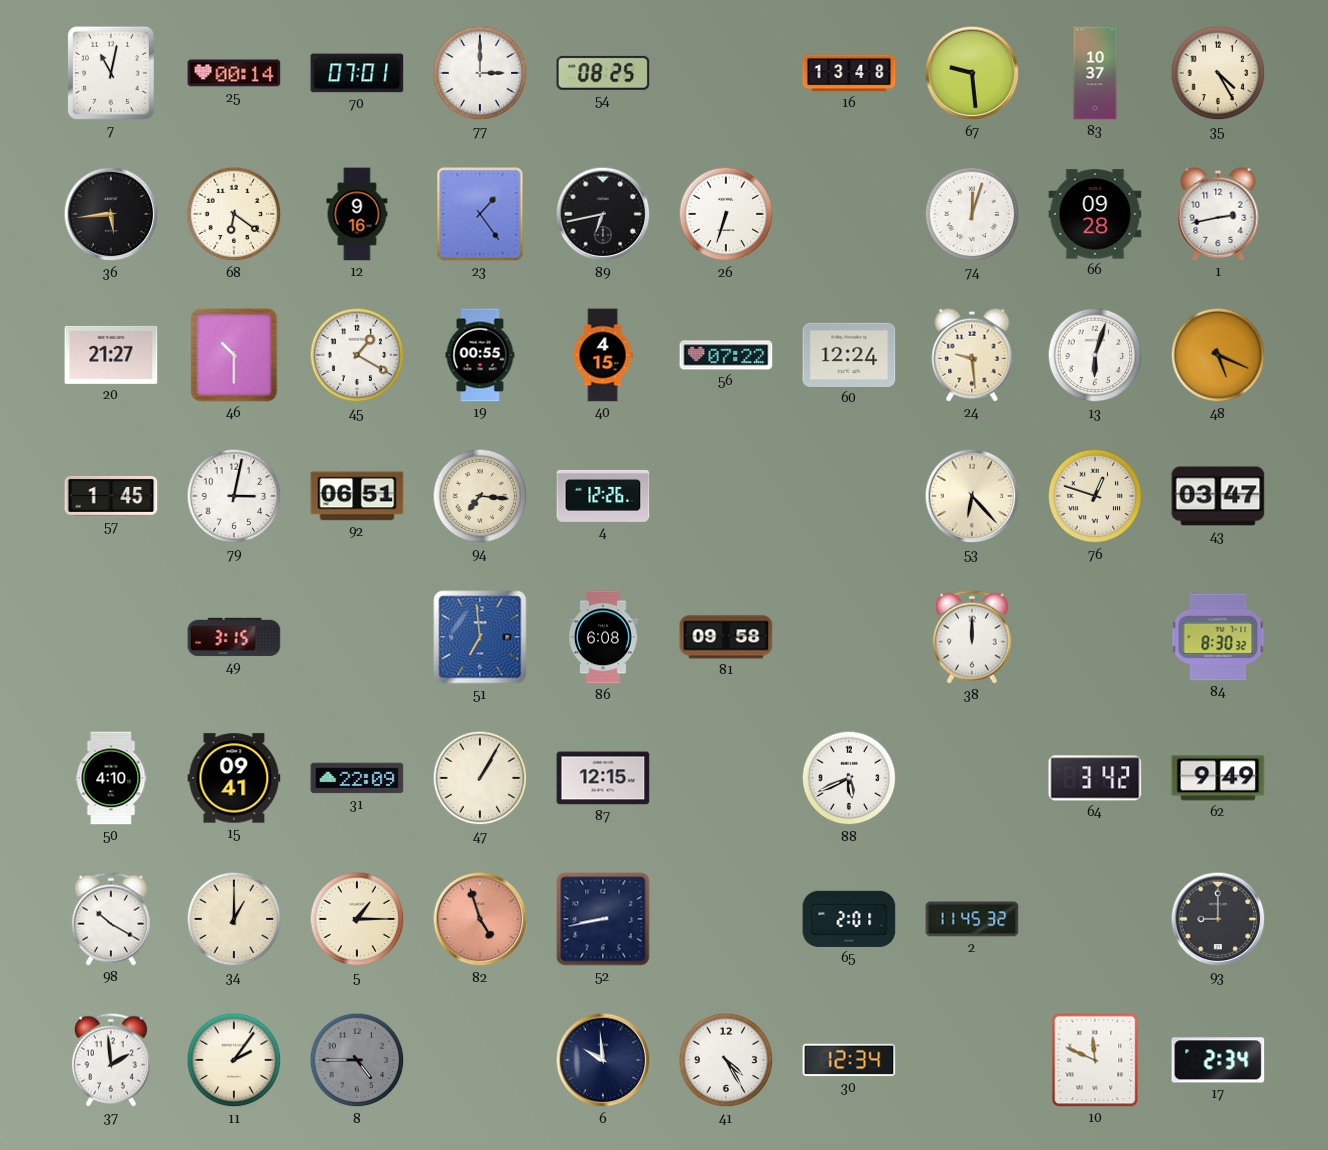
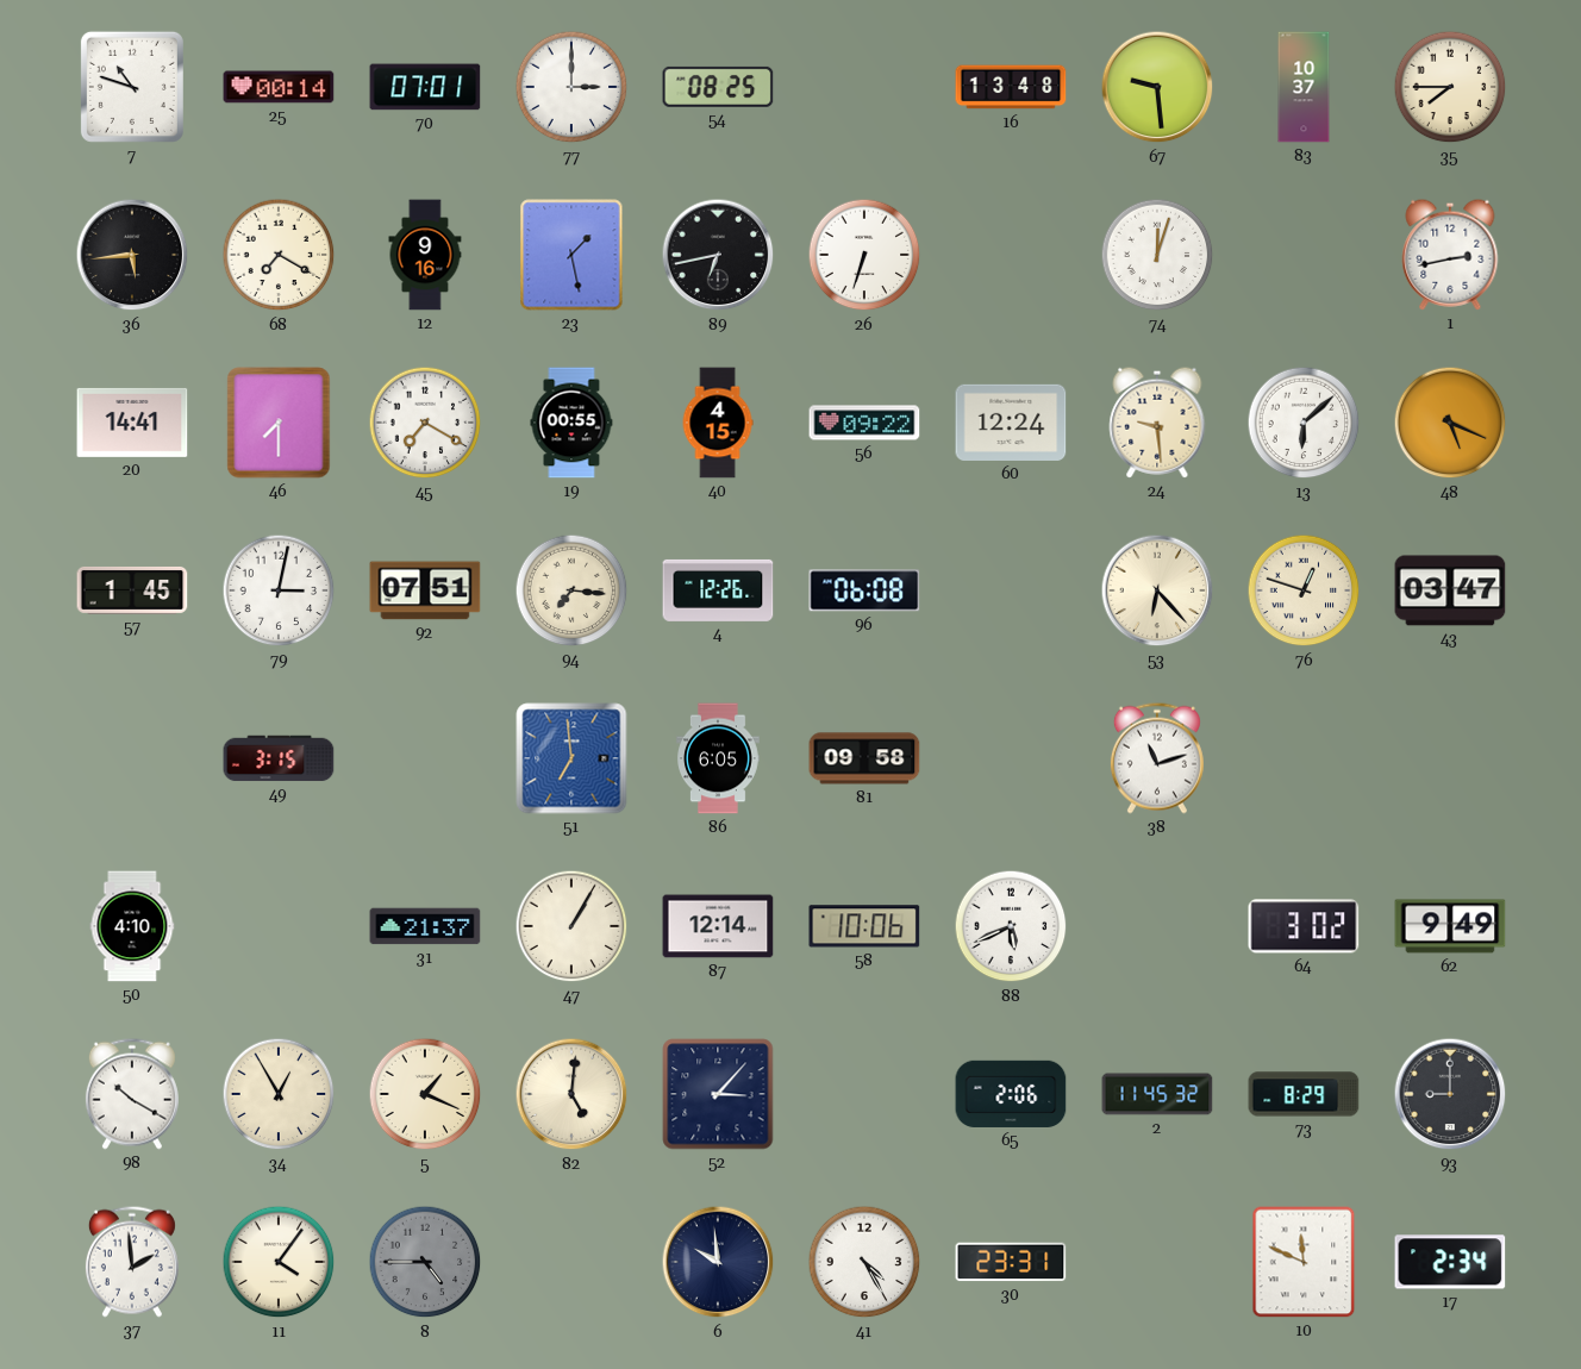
7: 11:02 -> 10:48
35: 4:25 -> 7:45
68: 6:21 -> 7:20
23: 1:24 -> 1:28
66: 09:28 -> none
20: 21:27 -> 14:41
46: 10:30 -> 7:30
45: 1:20 -> 7:20
56: 07:22 -> 09:22
13: 6:03 -> 6:08
92: 06:51 -> 07:51
96: none -> 06:08
86: 6:08 -> 6:05
38: 12:00 -> 11:12
84: 8:30 -> none
15: 09:41 -> none
31: 22:09 -> 21:37
87: 12:15 -> 12:14
58: none -> 10:06
64: 3:42 -> 3:02
34: 1:00 -> 12:55
5: 1:15 -> 1:19
82: 4:57 -> 5:01
82 dial: salmon -> cream
52: 8:43 -> 3:07
65: 2:01 -> 2:06
73: none -> 8:29
11: 2:06 -> 4:06
30: 12:34 -> 23:31
